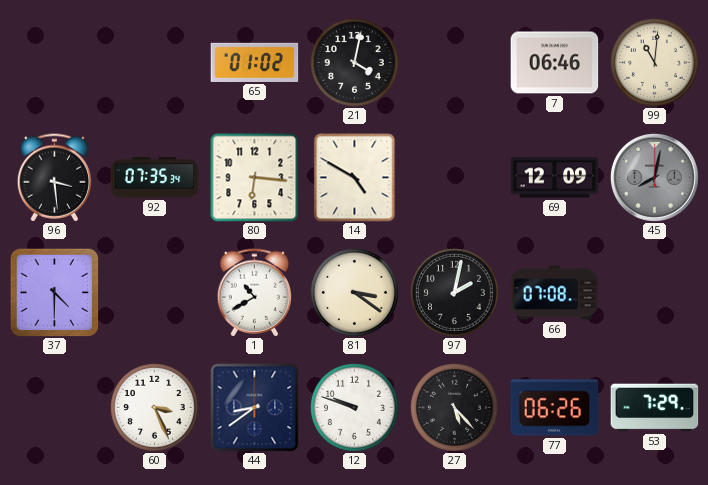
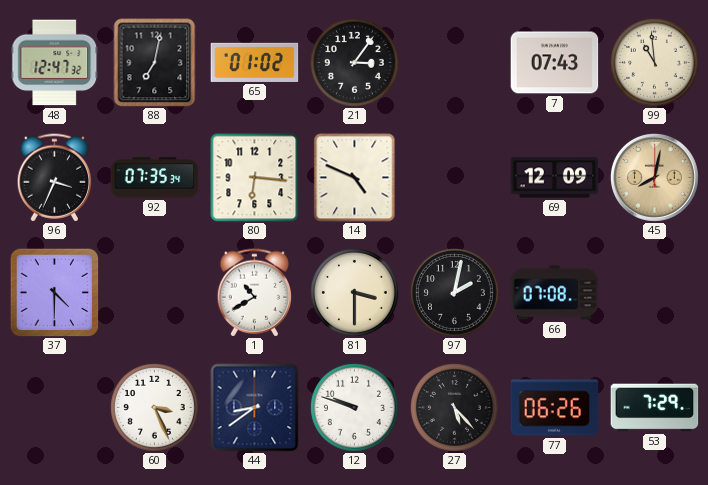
48: none -> 12:47
88: none -> 7:02
21: 4:02 -> 3:06
7: 06:46 -> 07:43
99: 11:01 -> 10:59
96: 3:29 -> 3:34
14: 4:50 -> 4:49
45 dial: grey -> champagne
81: 3:21 -> 3:30
